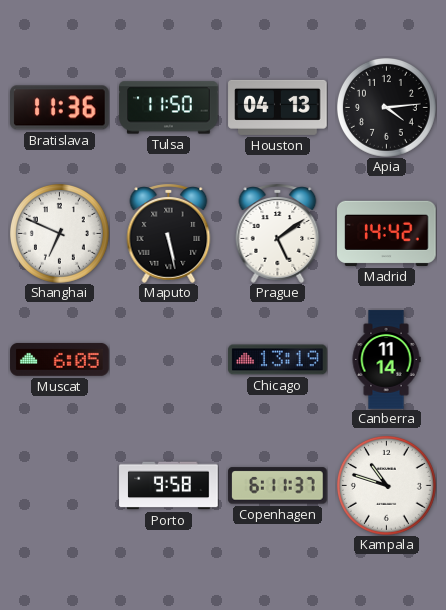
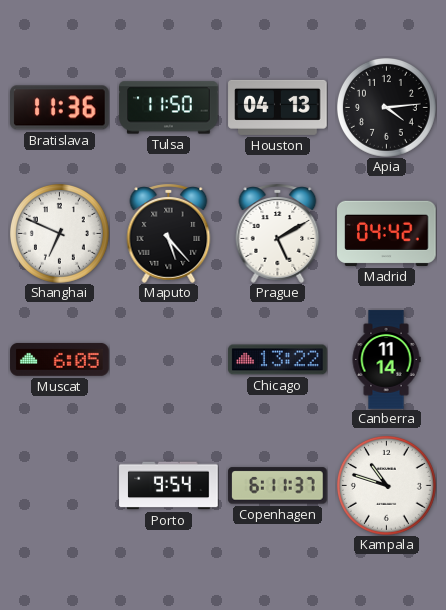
Maputo: 5:28 -> 5:23
Prague: 5:09 -> 5:10
Madrid: 14:42 -> 04:42
Chicago: 13:19 -> 13:22
Porto: 9:58 -> 9:54
